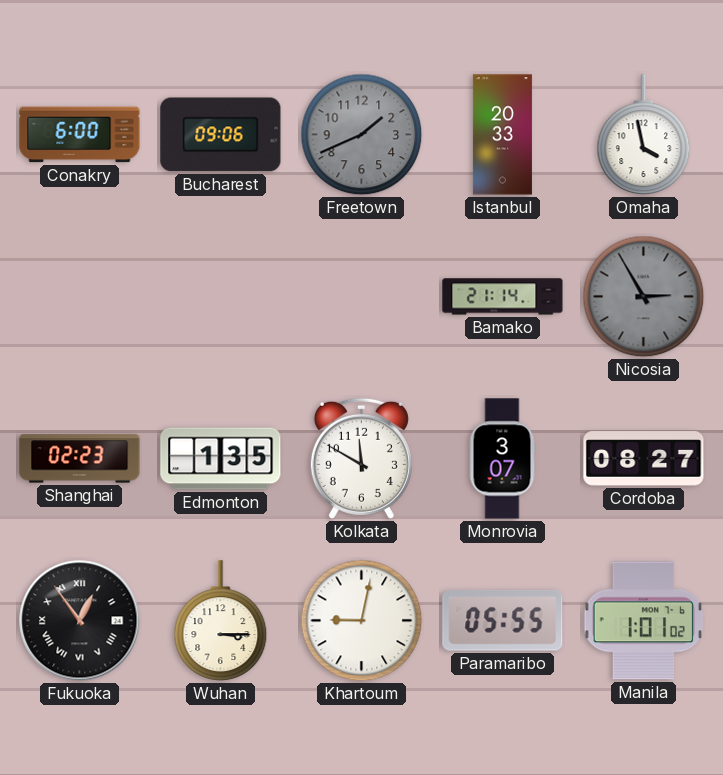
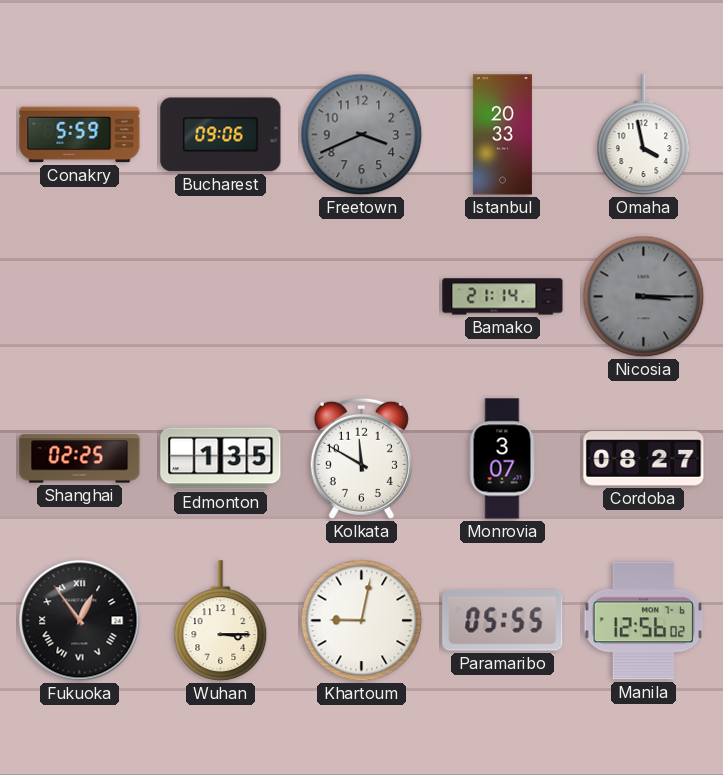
Conakry: 6:00 -> 5:59
Freetown: 1:41 -> 3:41
Nicosia: 2:55 -> 3:15
Shanghai: 02:23 -> 02:25
Manila: 1:01 -> 12:56
